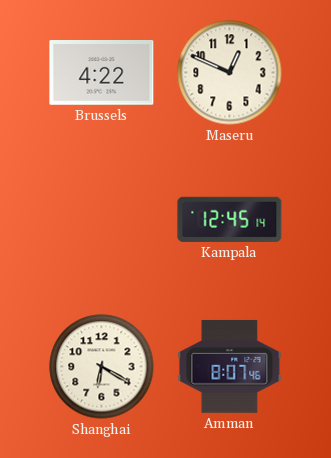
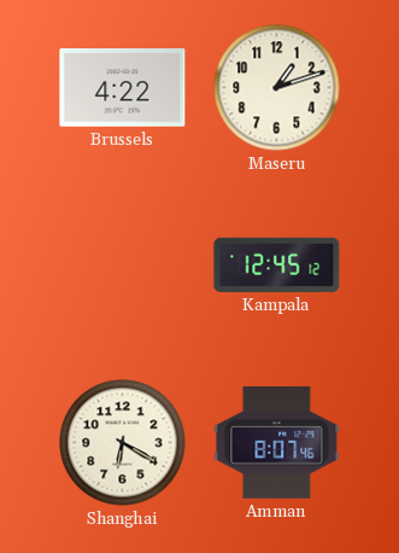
Maseru: 12:49 -> 1:12
Kampala: 12:45:14 -> 12:45:12
